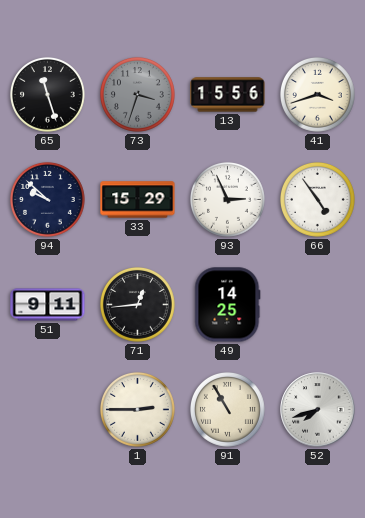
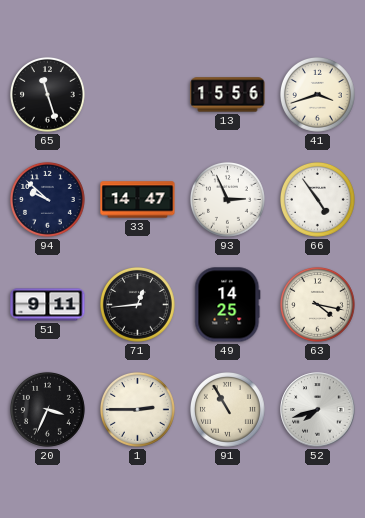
73: 3:33 -> none
33: 15:29 -> 14:47
63: none -> 4:17
20: none -> 3:34
